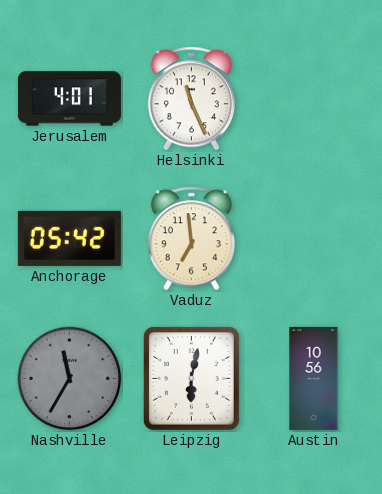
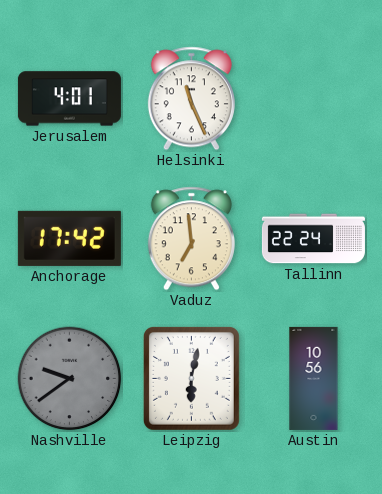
Anchorage: 05:42 -> 17:42
Tallinn: none -> 22:24
Nashville: 11:35 -> 9:39
